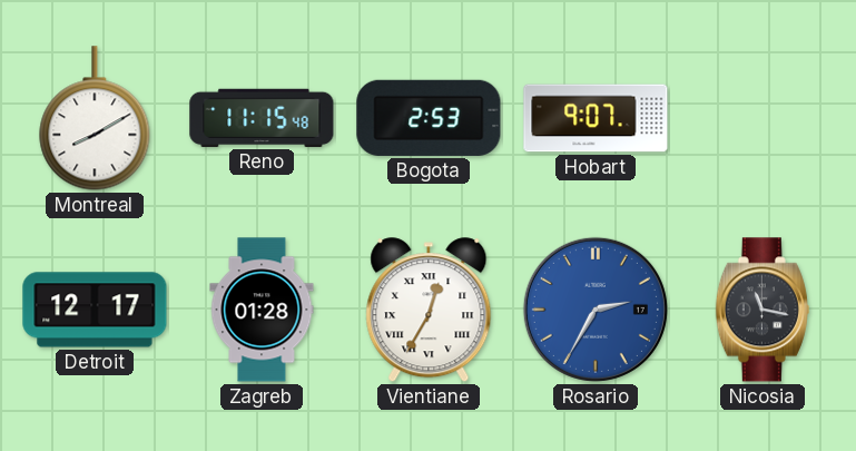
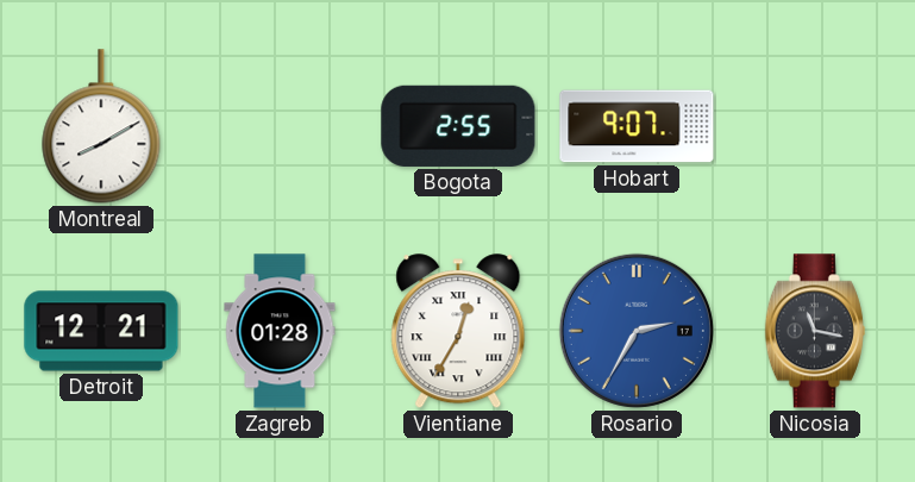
Reno: 11:15 -> none
Bogota: 2:53 -> 2:55
Detroit: 12:17 -> 12:21
